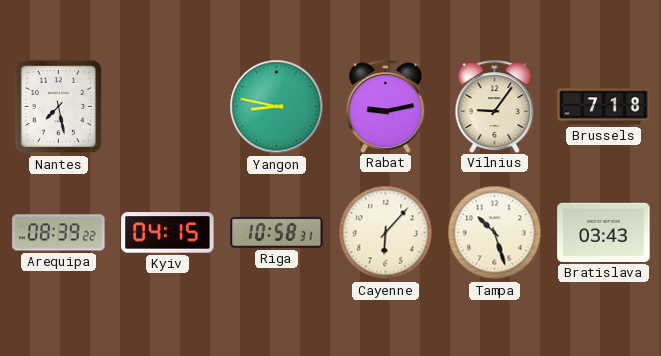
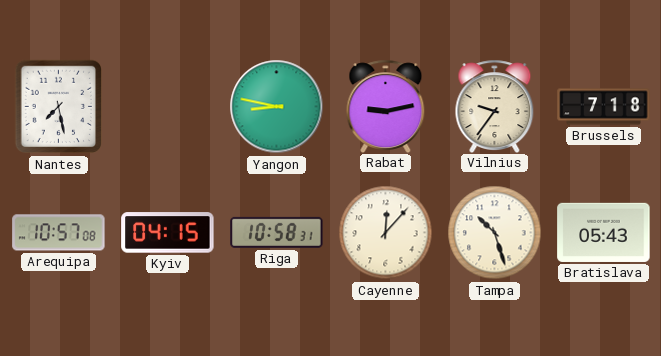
Vilnius: 9:06 -> 9:36
Arequipa: 08:39 -> 10:57
Cayenne: 6:07 -> 12:07
Bratislava: 03:43 -> 05:43
